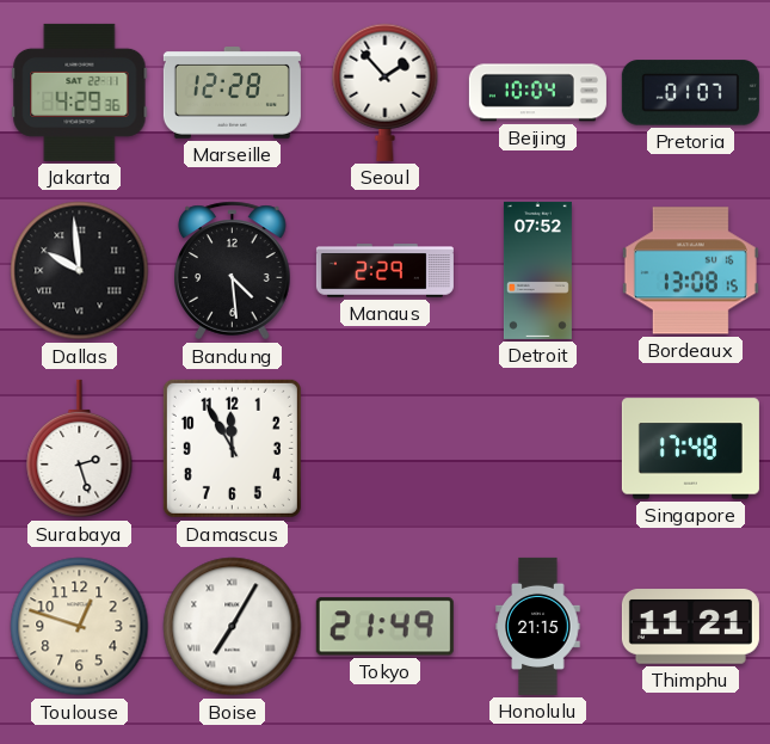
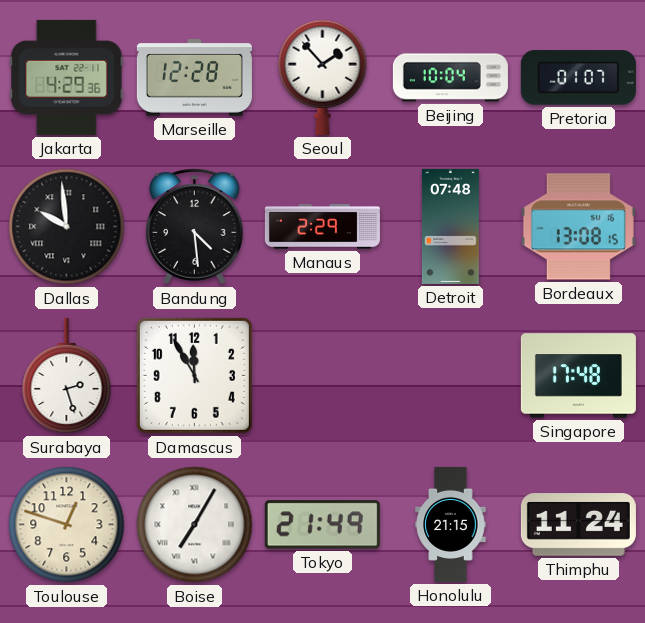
Detroit: 07:52 -> 07:48
Thimphu: 11:21 -> 11:24
